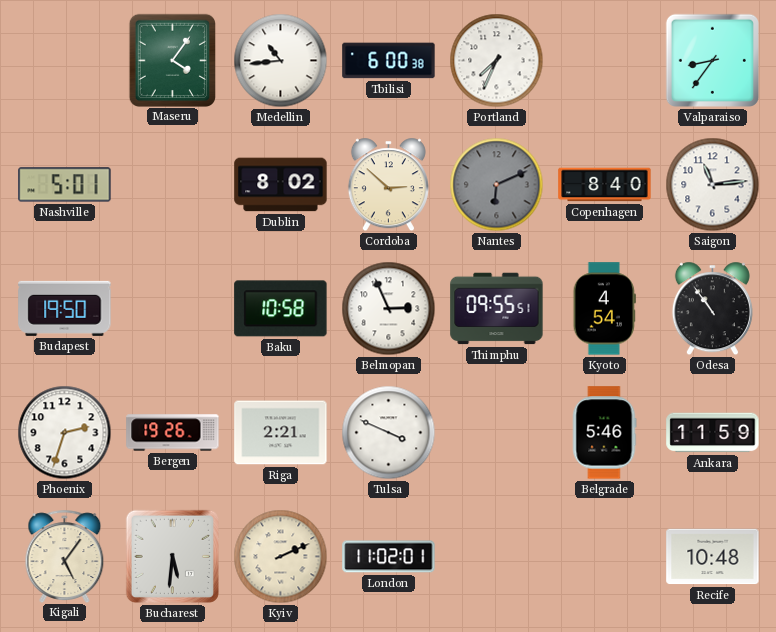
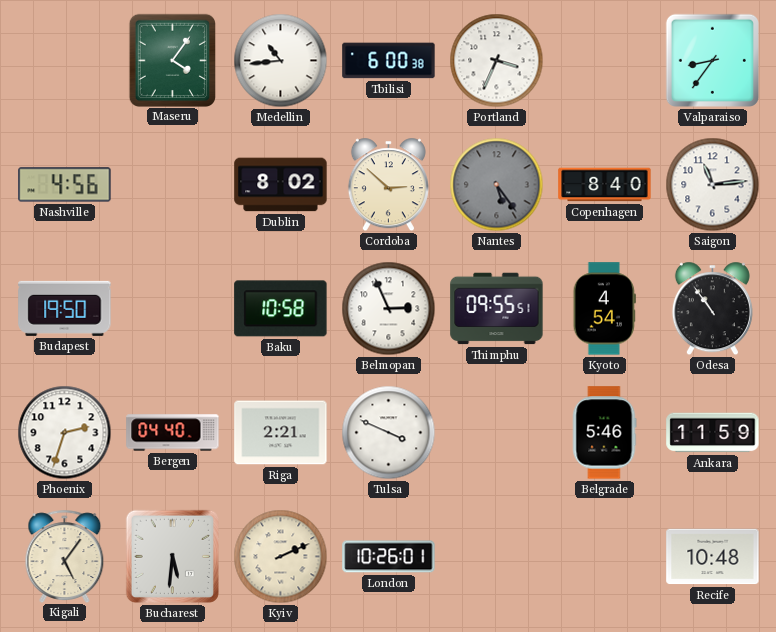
Portland: 7:34 -> 3:34
Nashville: 5:01 -> 4:56
Nantes: 6:11 -> 5:24
Bergen: 19:26 -> 04:40
London: 11:02 -> 10:26
